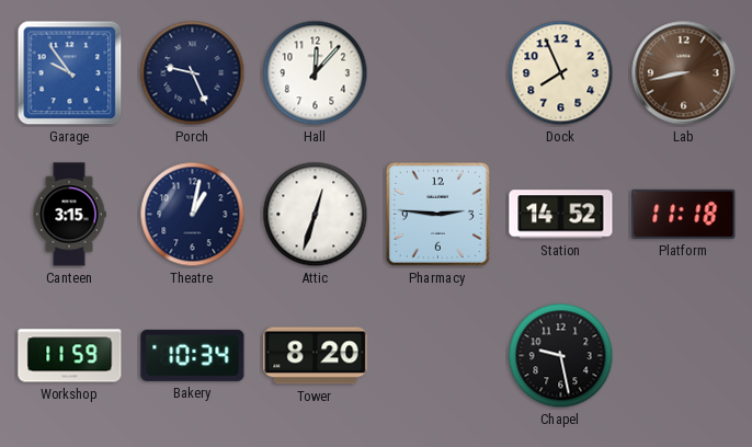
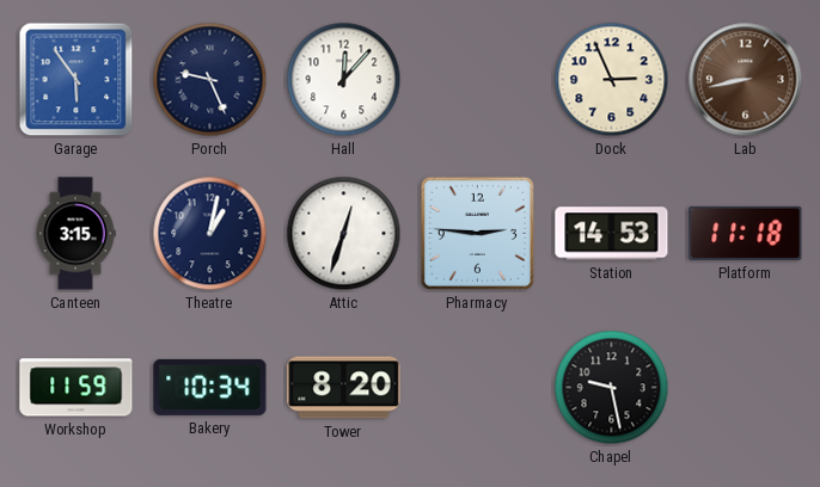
Garage: 9:54 -> 5:54
Dock: 7:56 -> 2:56
Station: 14:52 -> 14:53
